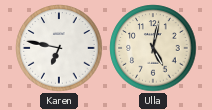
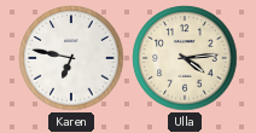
Ulla: 5:02 -> 4:14
